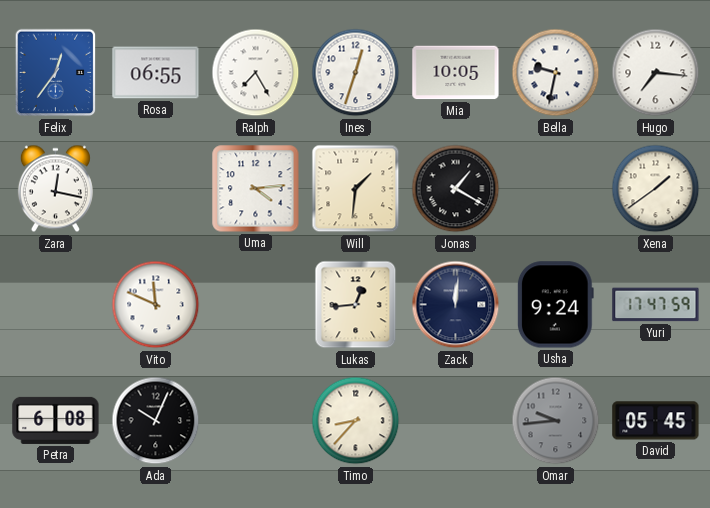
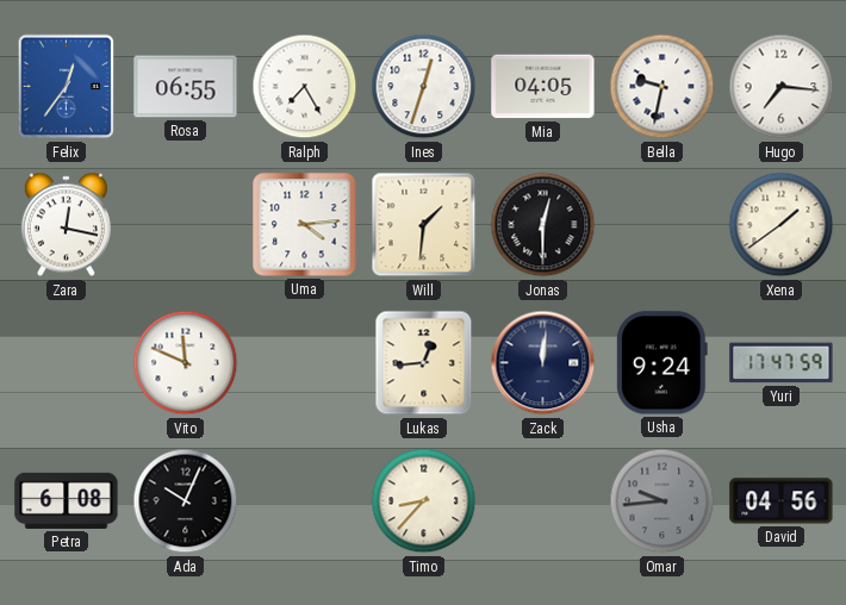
Mia: 10:05 -> 04:05
Jonas: 1:20 -> 12:30
David: 05:45 -> 04:56
